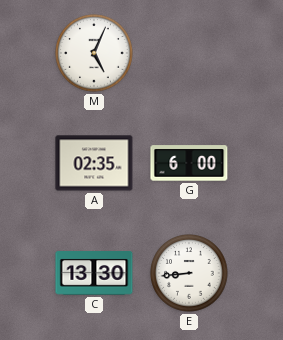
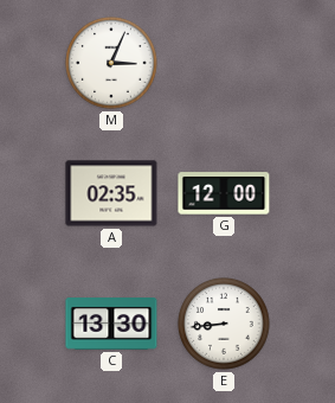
M: 5:04 -> 3:04
G: 6:00 -> 12:00
